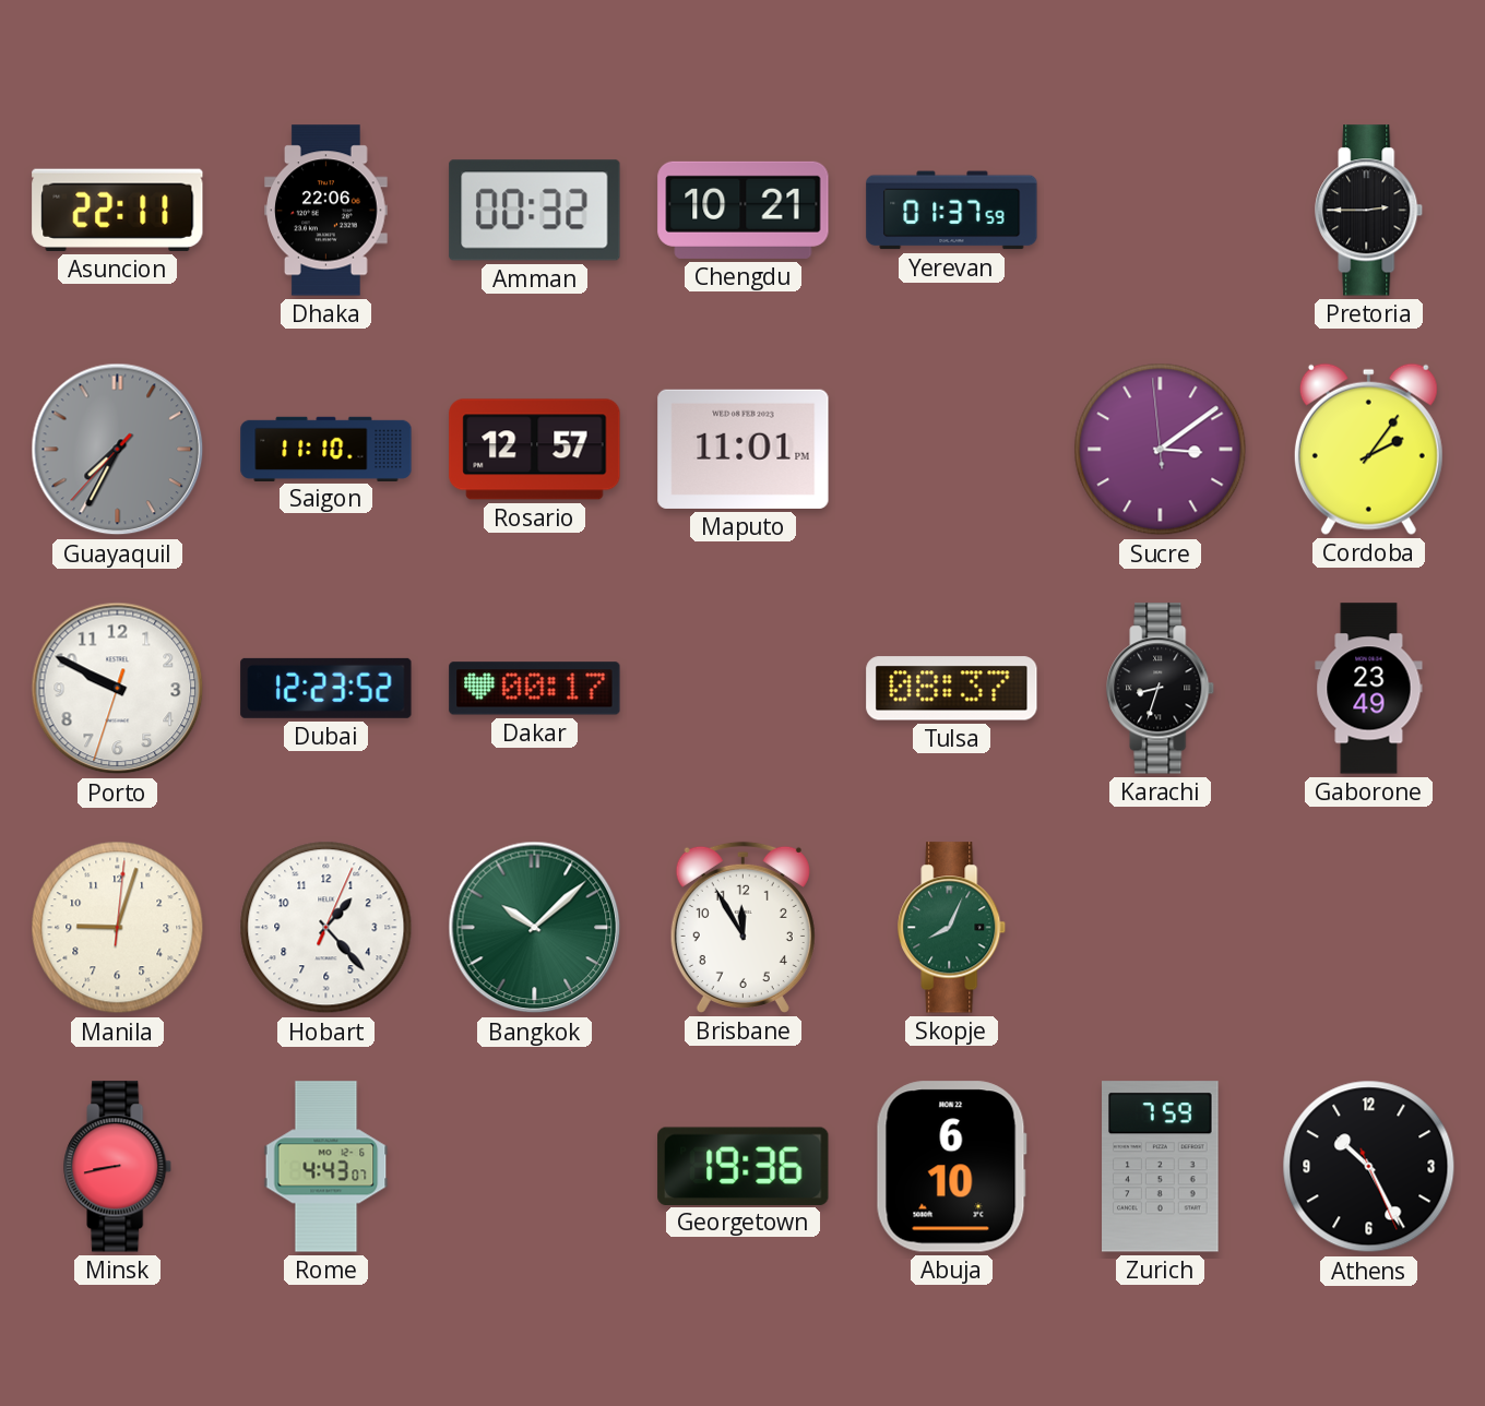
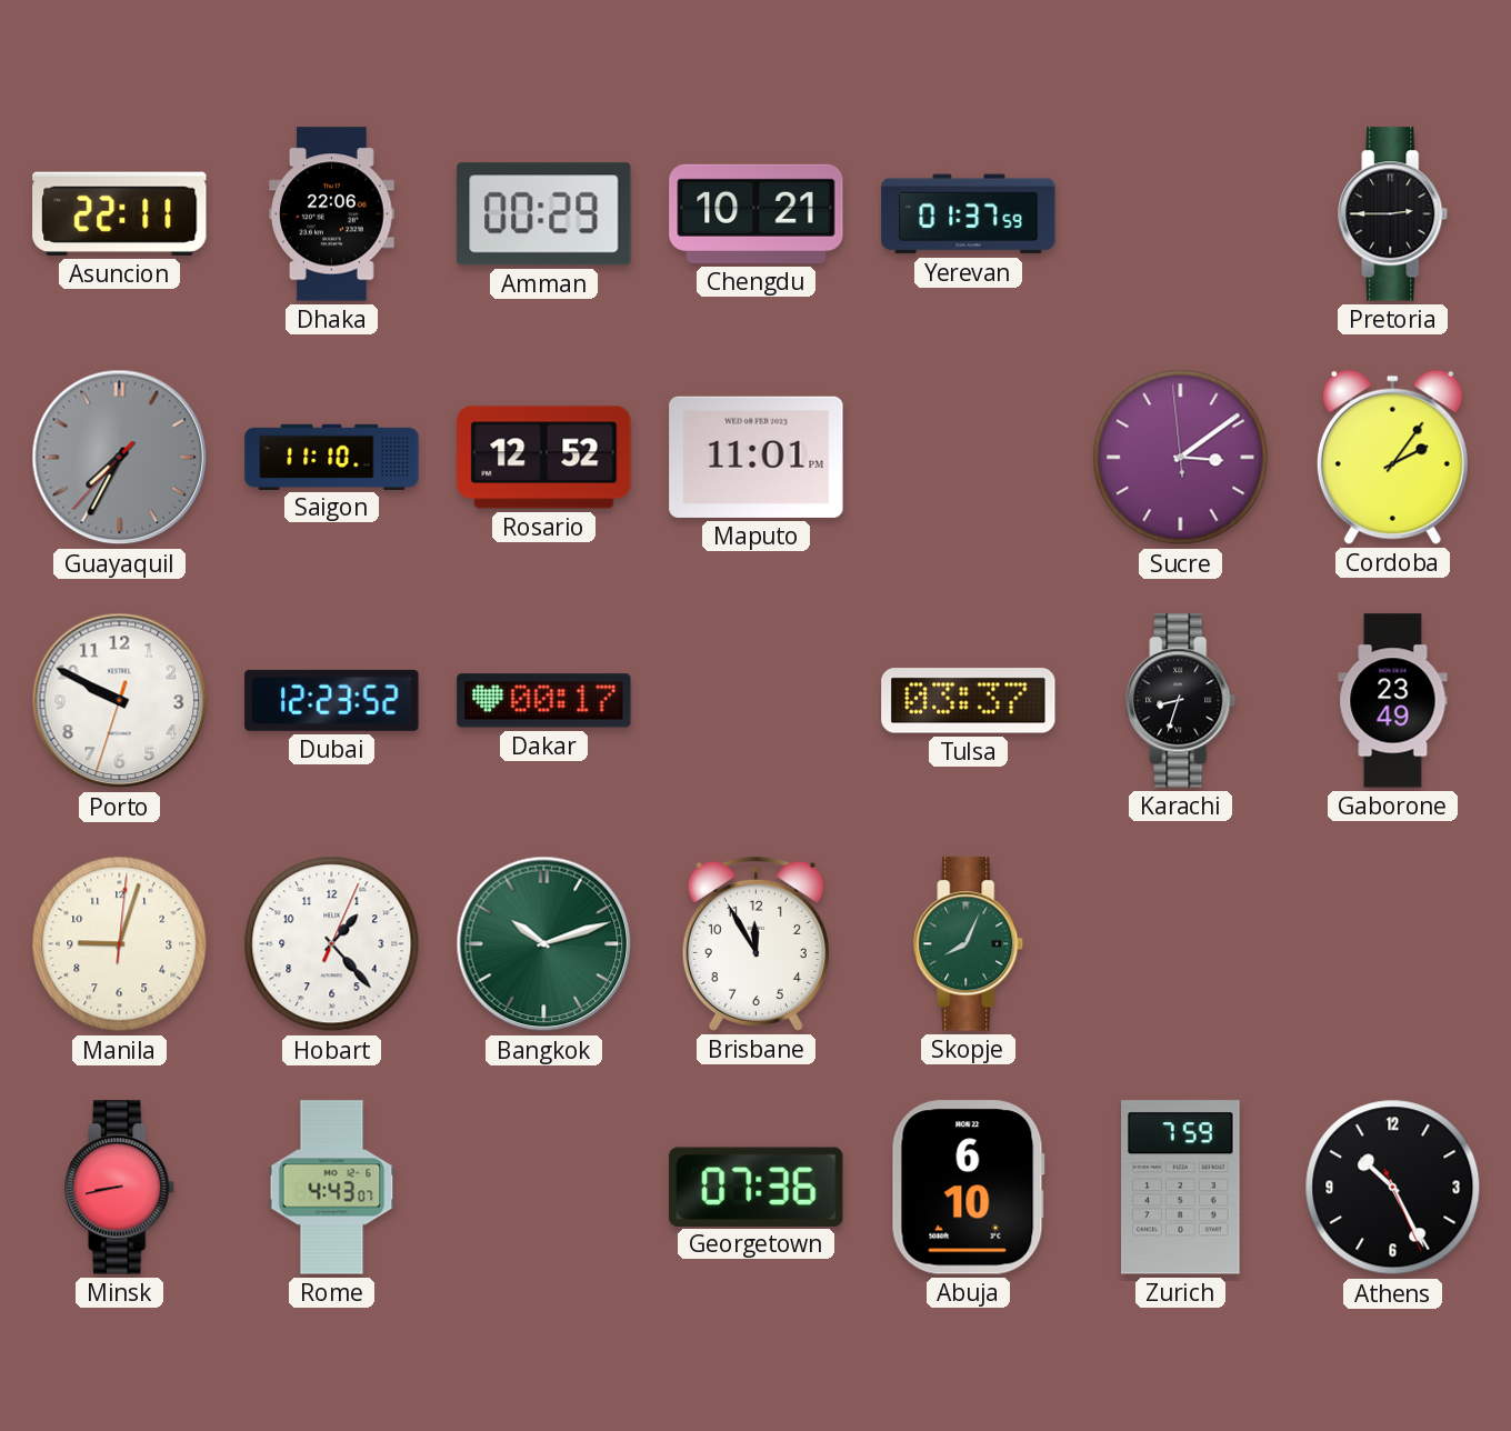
Amman: 00:32 -> 00:29
Rosario: 12:57 -> 12:52
Tulsa: 08:37 -> 03:37
Bangkok: 10:08 -> 10:12
Georgetown: 19:36 -> 07:36
